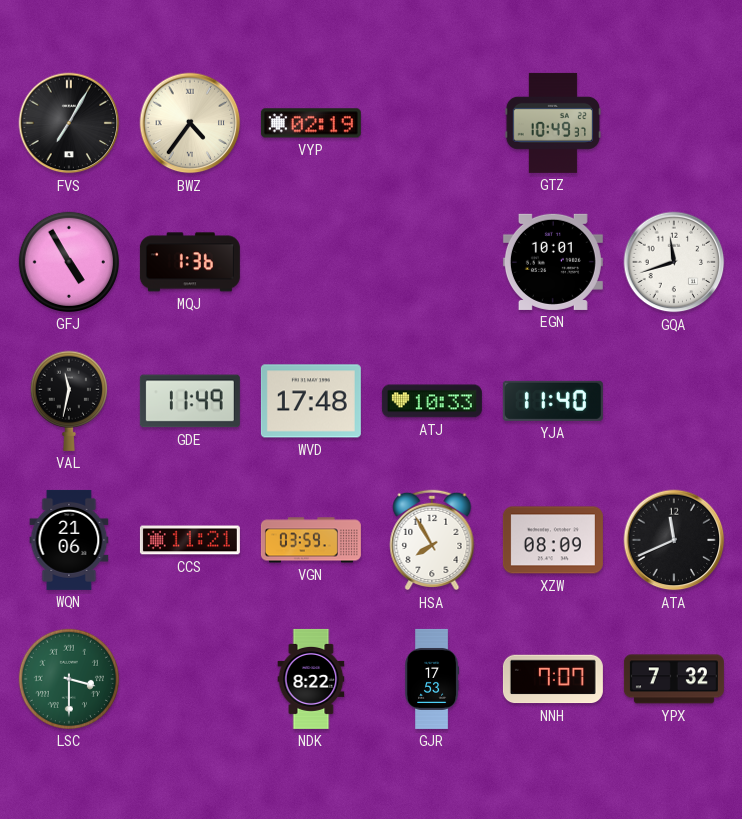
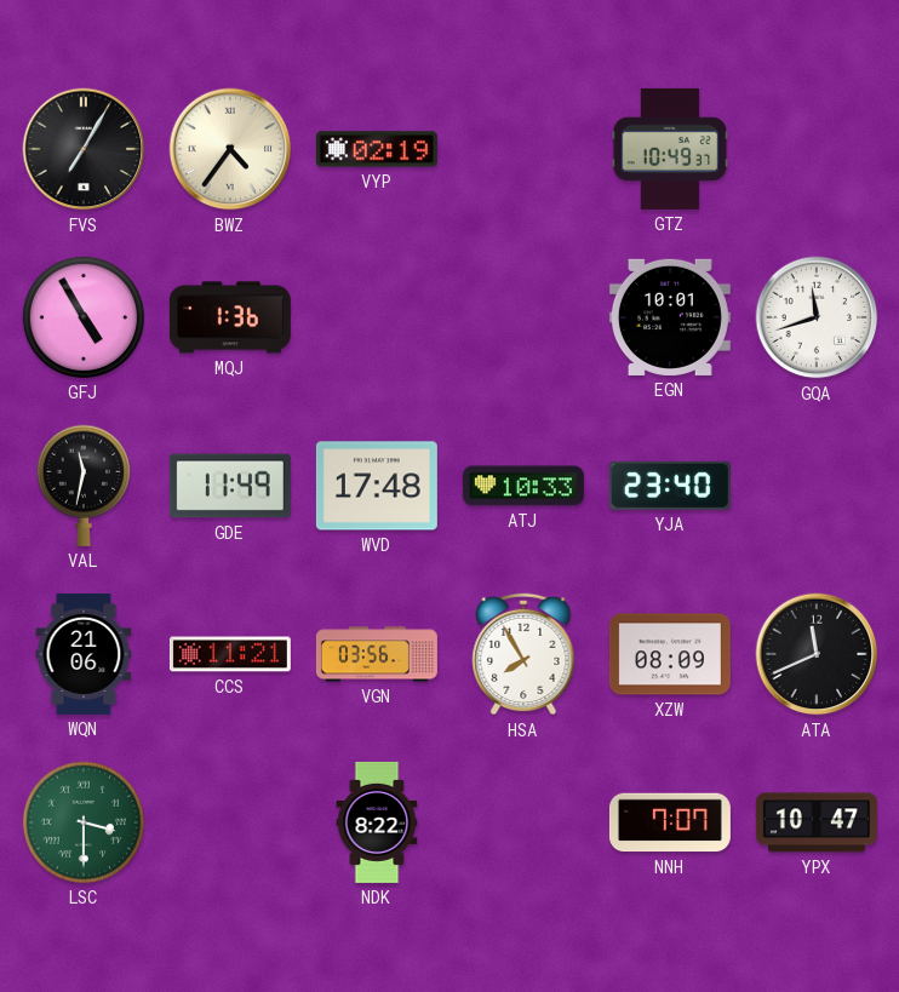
YJA: 11:40 -> 23:40
VGN: 03:59 -> 03:56
GJR: 17:53 -> none
YPX: 7:32 -> 10:47
